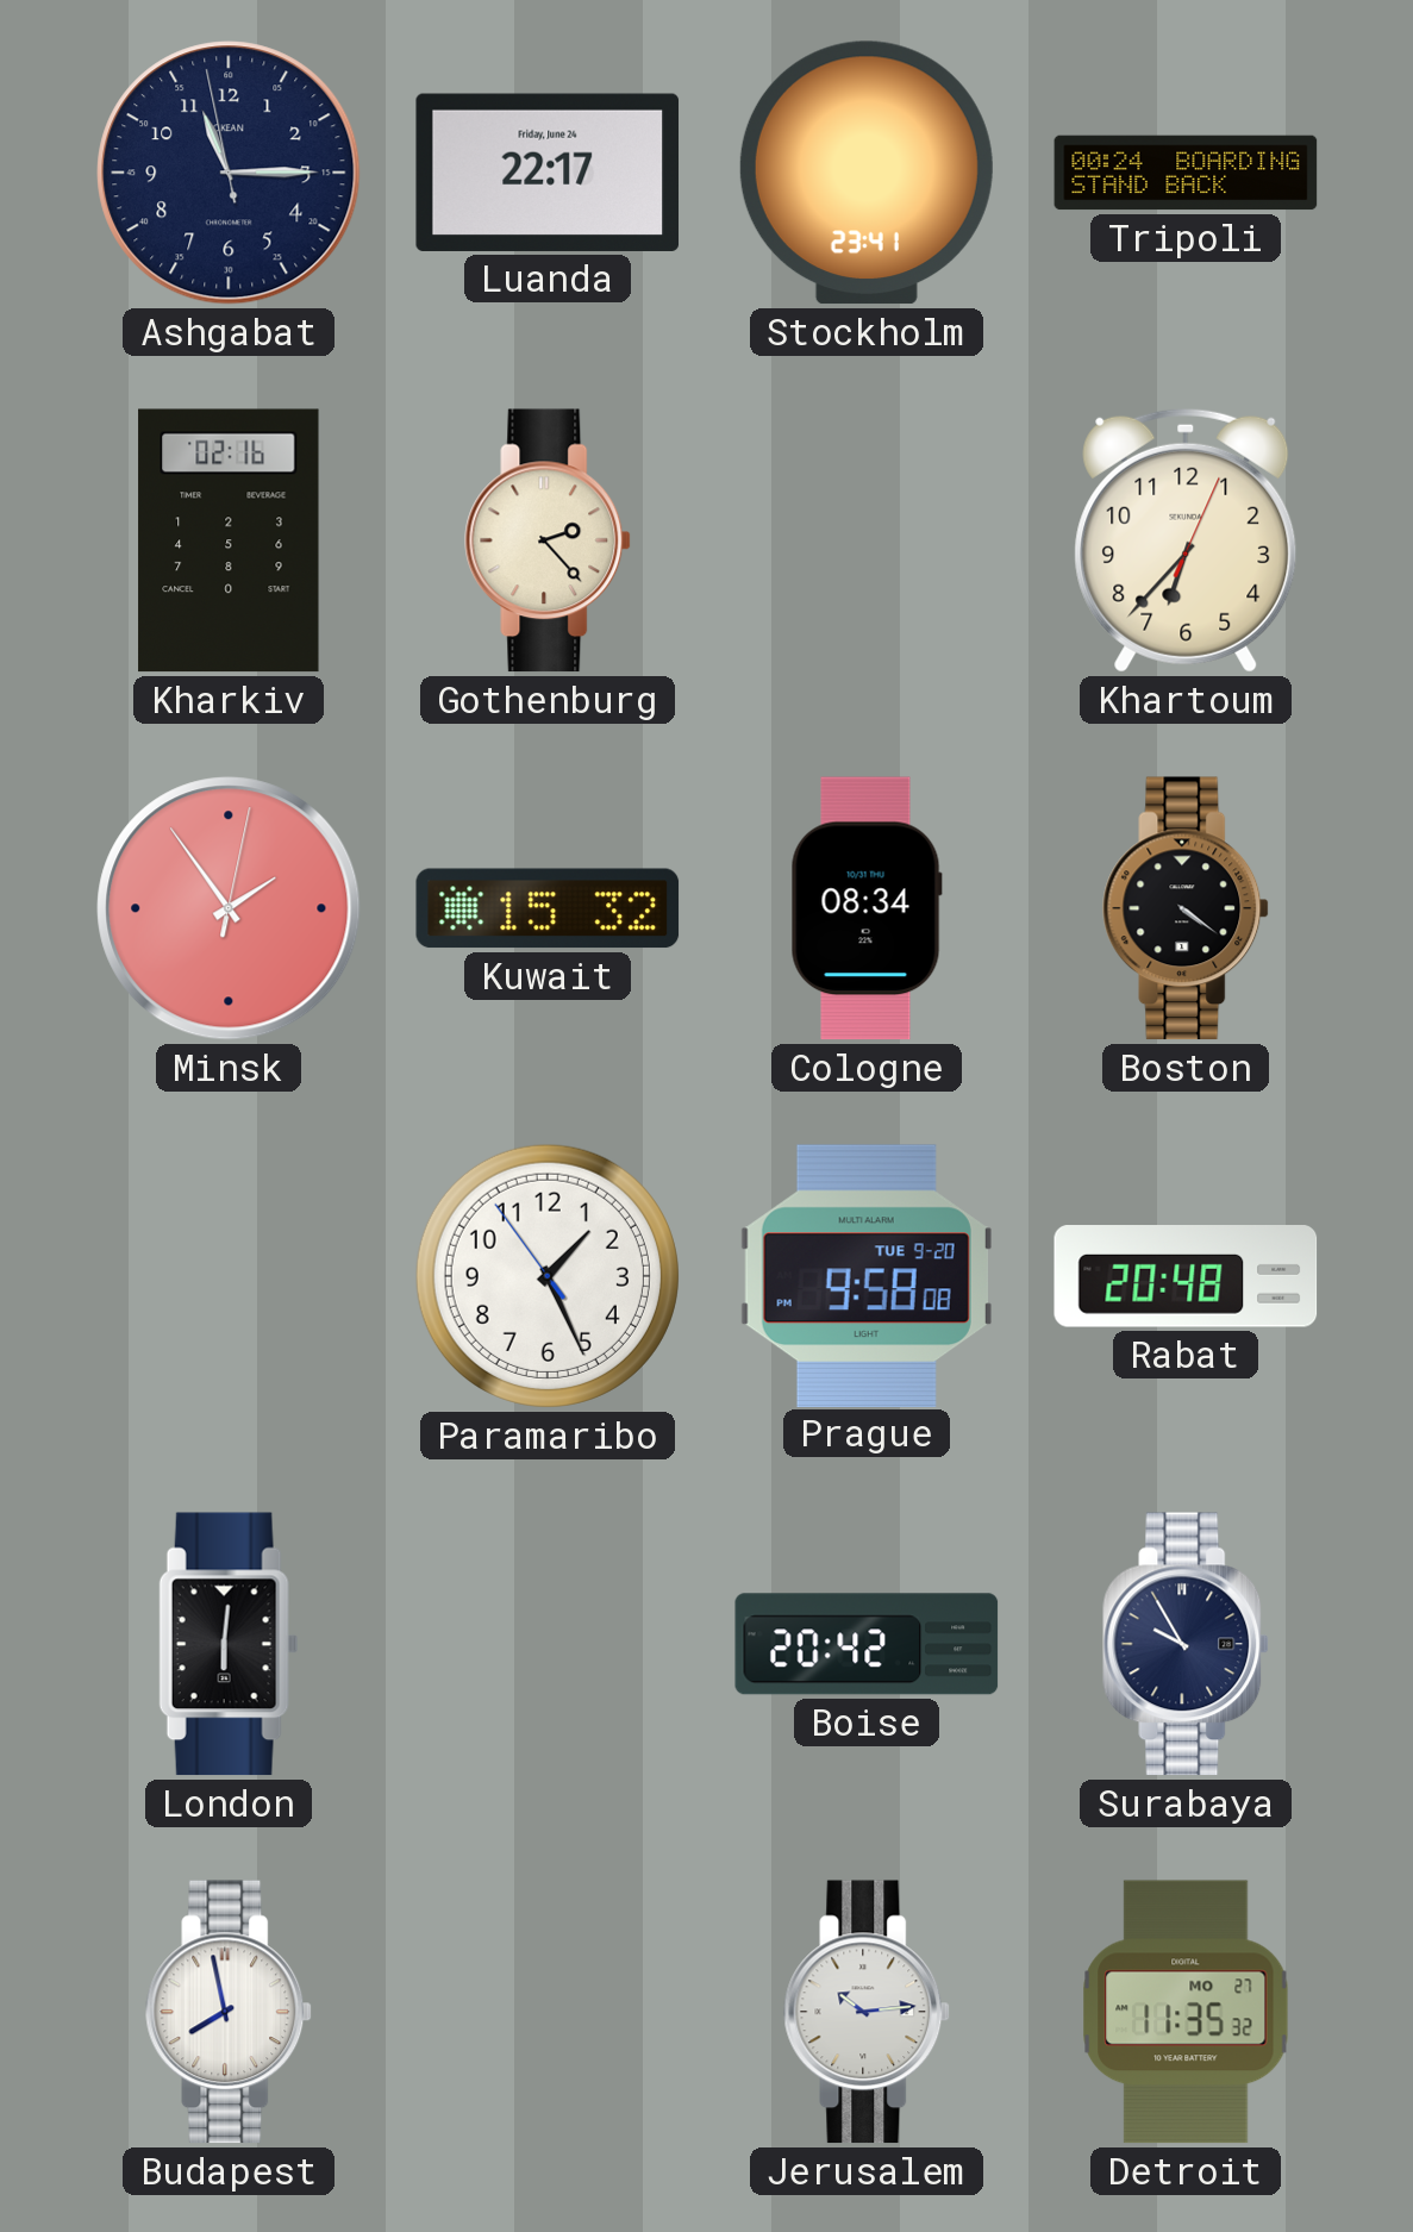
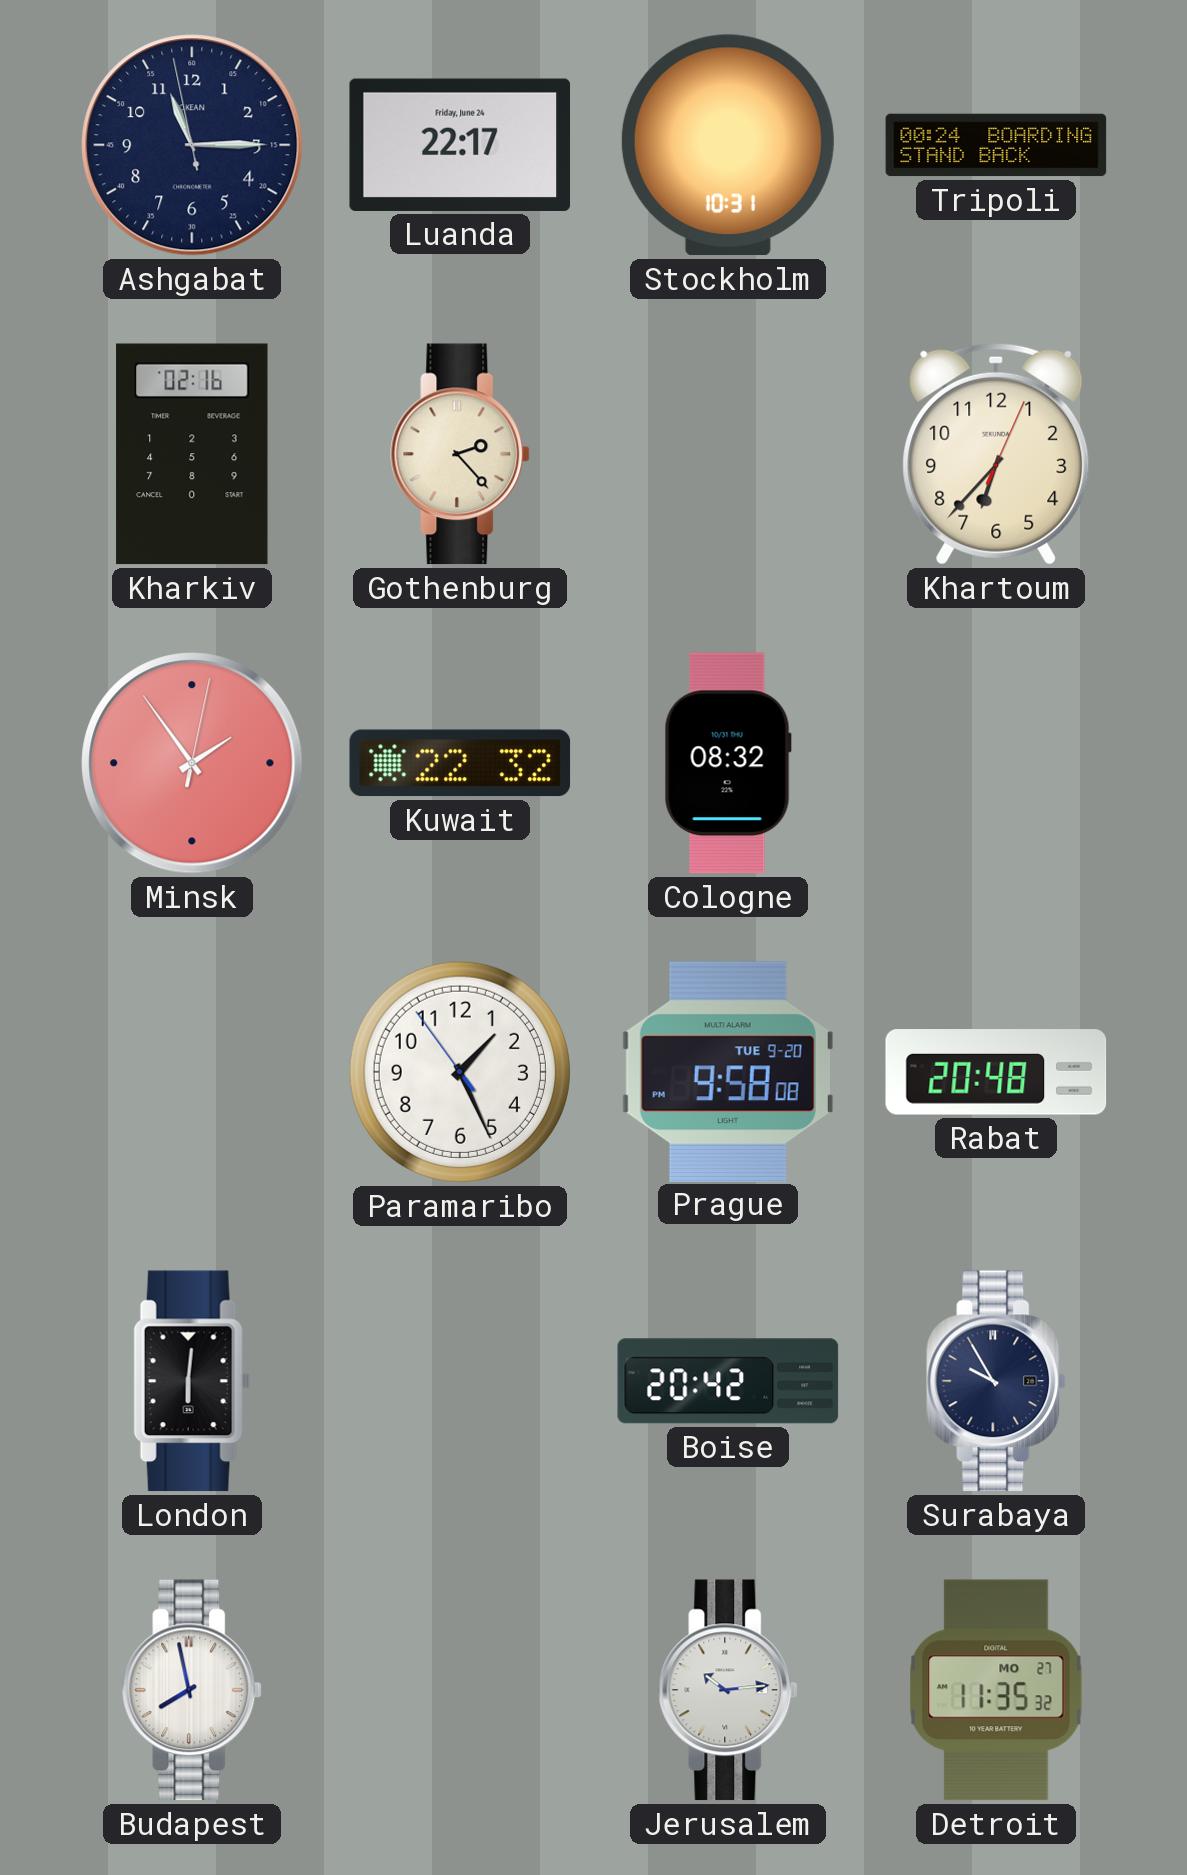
Stockholm: 23:41 -> 10:31
Kuwait: 15:32 -> 22:32
Cologne: 08:34 -> 08:32
Boston: 4:21 -> none
